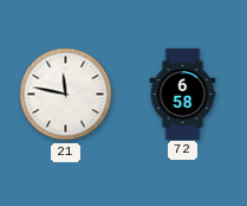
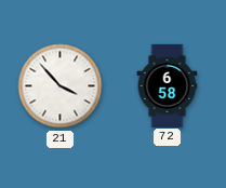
21: 11:47 -> 3:53
